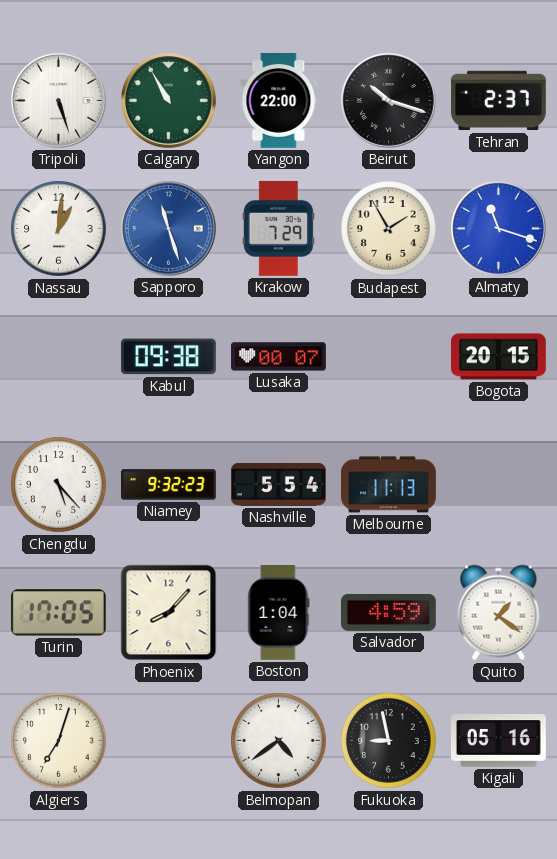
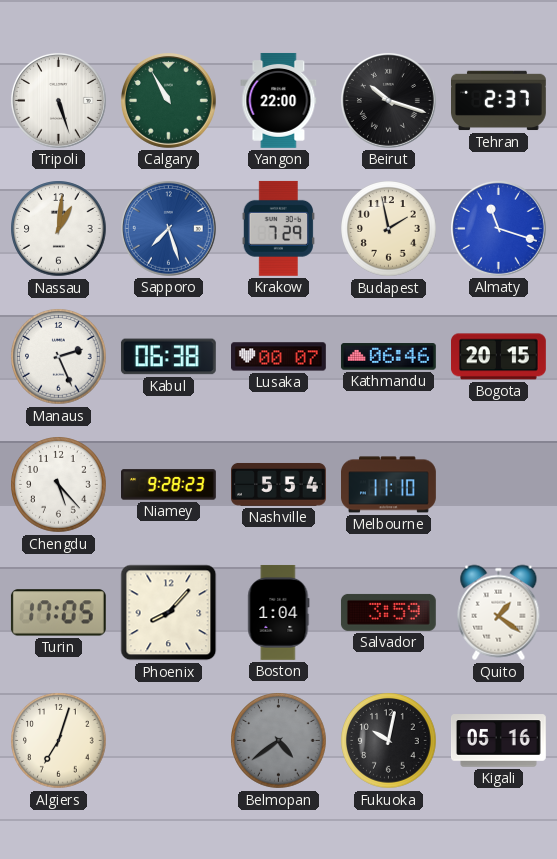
Sapporo: 11:27 -> 7:27
Budapest: 1:55 -> 1:58
Manaus: none -> 2:26
Kabul: 09:38 -> 06:38
Kathmandu: none -> 06:46
Niamey: 9:32 -> 9:28
Melbourne: 11:13 -> 11:10
Salvador: 4:59 -> 3:59
Belmopan dial: white -> grey
Fukuoka: 8:58 -> 10:02
